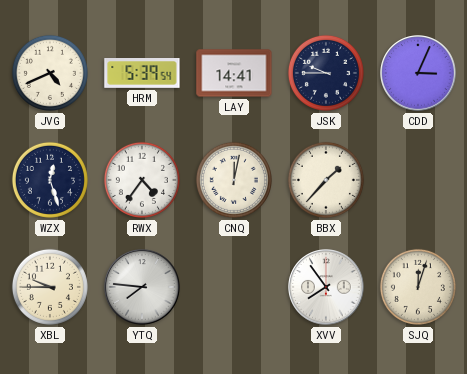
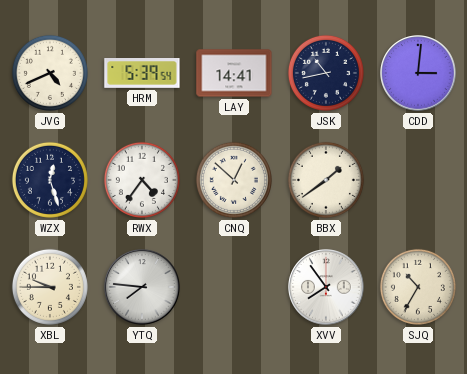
JSK: 9:45 -> 10:43
CDD: 3:04 -> 3:01
CNQ: 12:02 -> 12:52
BBX: 1:37 -> 1:39
SJQ: 12:03 -> 10:35
